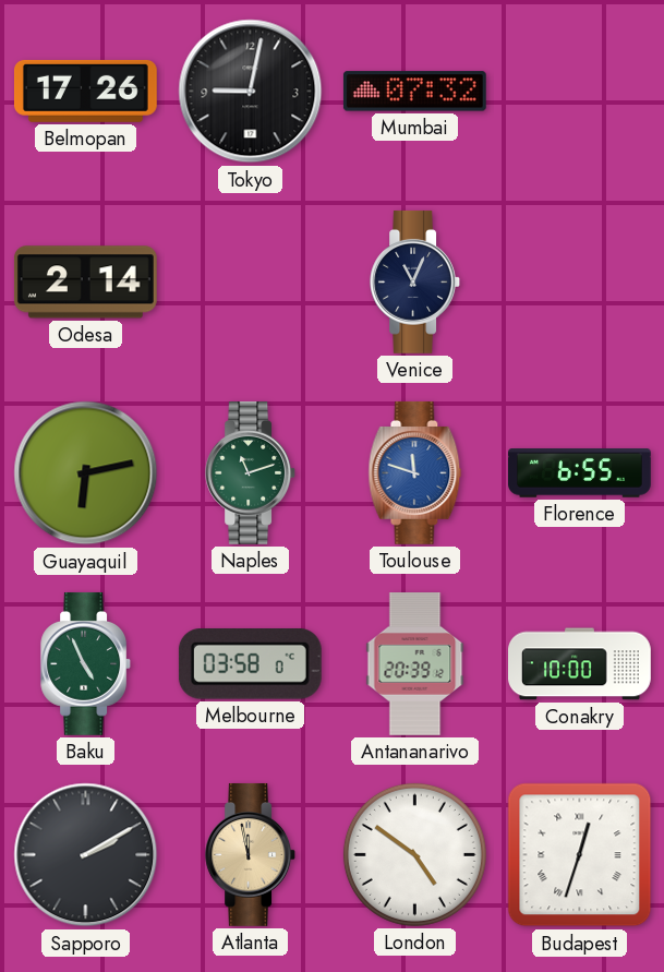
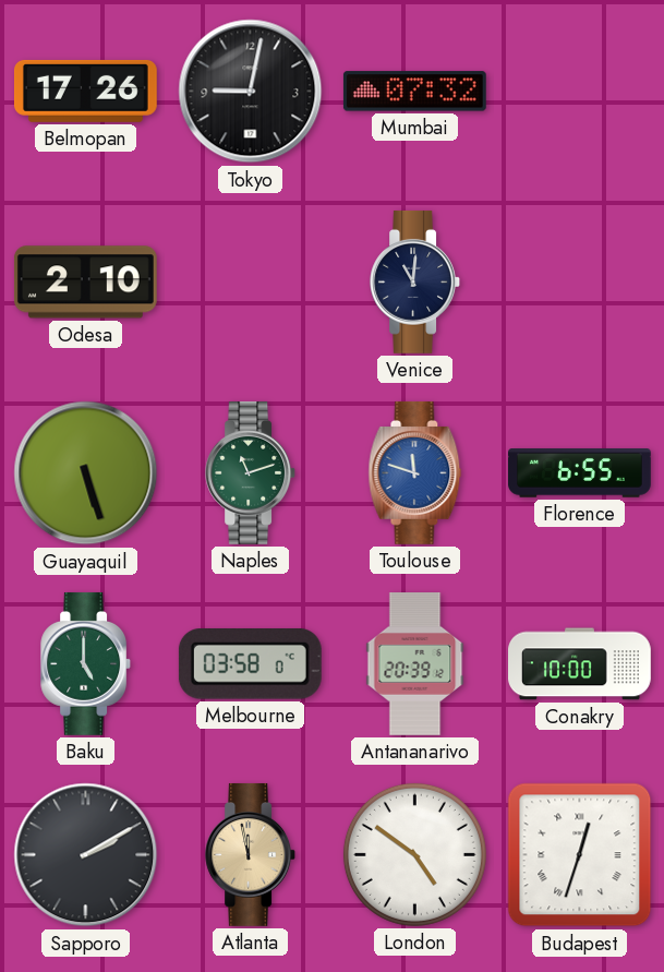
Odesa: 2:14 -> 2:10
Venice: 11:04 -> 11:01
Guayaquil: 6:13 -> 5:27
Baku: 4:56 -> 5:00
